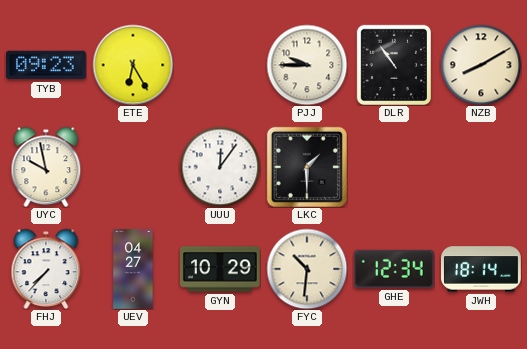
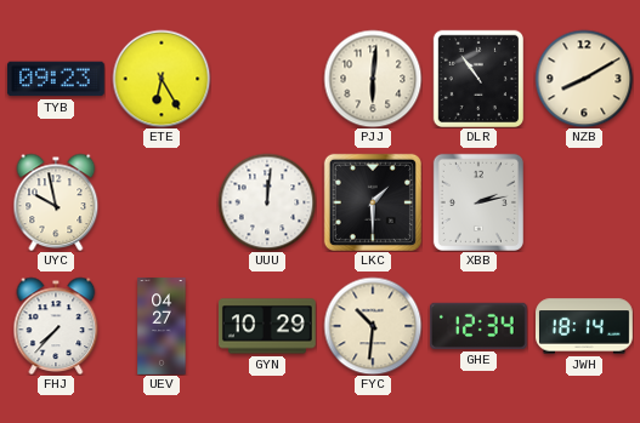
PJJ: 9:45 -> 6:01
UUU: 12:06 -> 12:01
XBB: none -> 2:13
